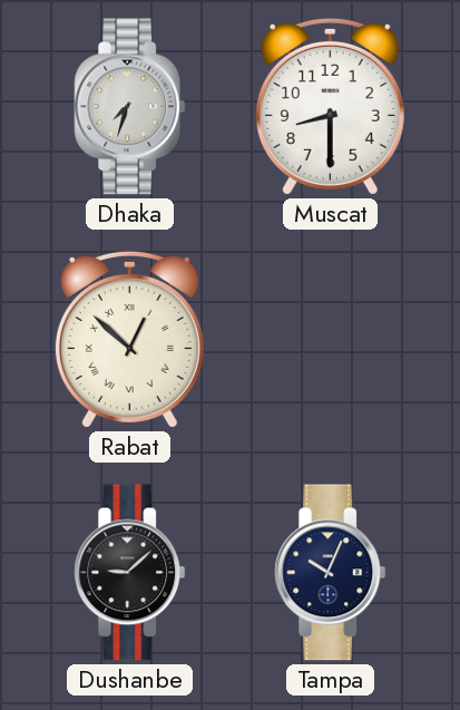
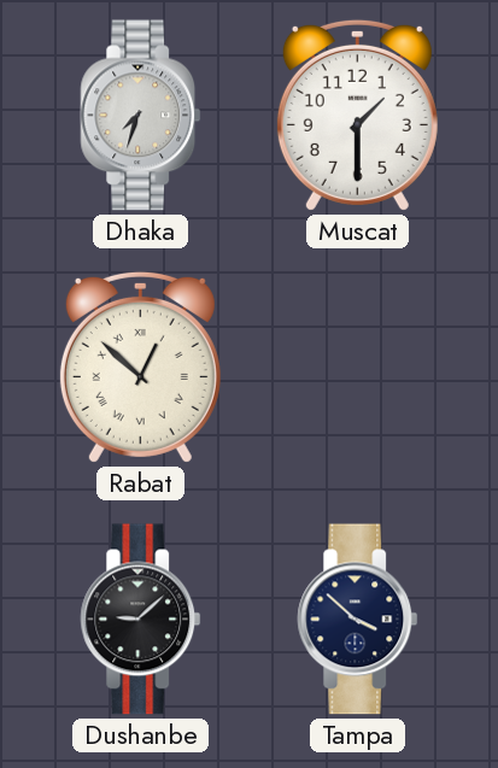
Muscat: 8:30 -> 1:30
Tampa: 10:04 -> 3:52
